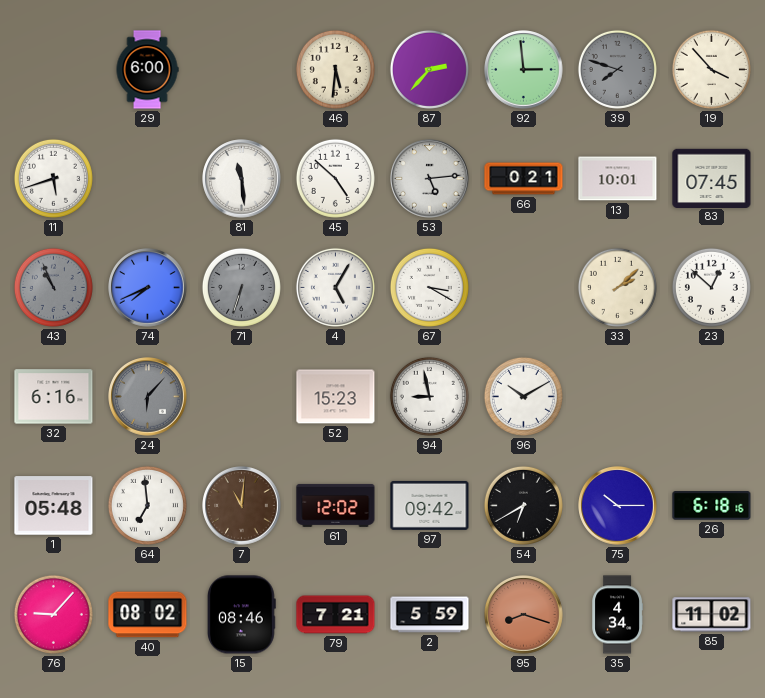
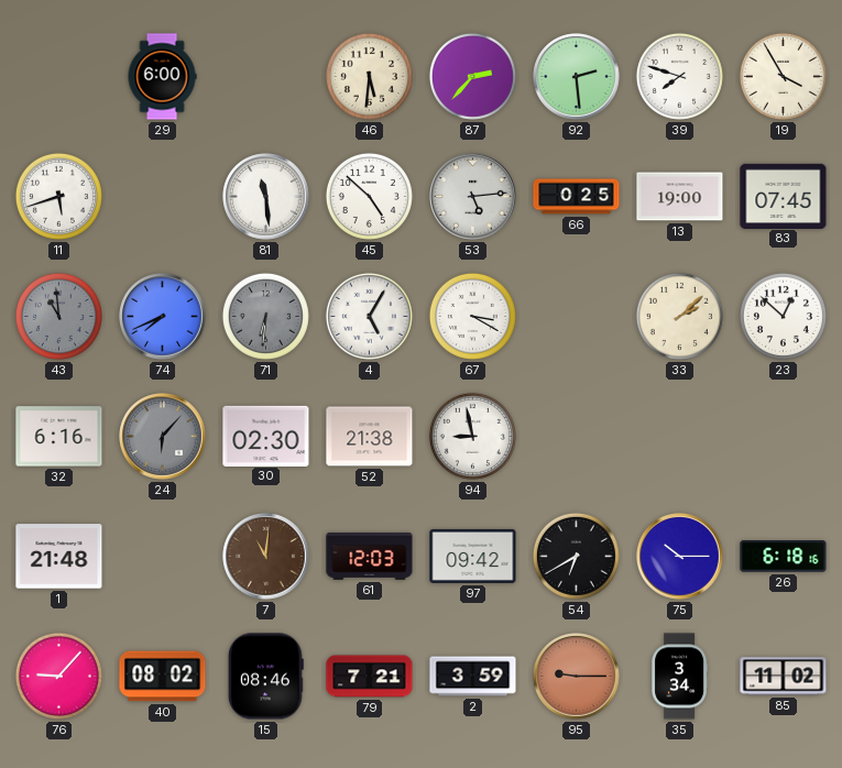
92: 2:59 -> 2:29
39 dial: grey -> white
19: 3:53 -> 3:55
66: 0:21 -> 0:25
13: 10:01 -> 19:00
43: 10:56 -> 10:59
71: 6:33 -> 6:31
30: none -> 02:30
52: 15:23 -> 21:38
96: 10:10 -> none
1: 05:48 -> 21:48
64: 6:59 -> none
61: 12:02 -> 12:03
2: 5:59 -> 3:59
95: 8:18 -> 9:15
35: 4:34 -> 3:34
